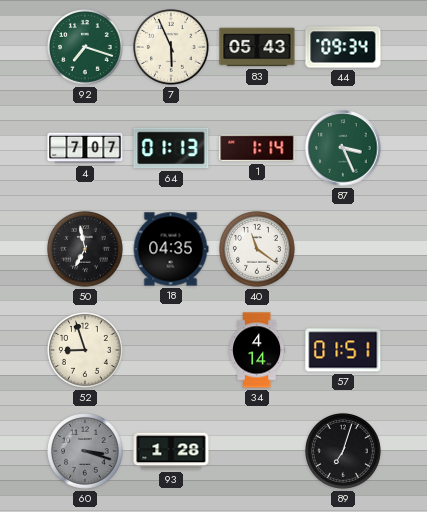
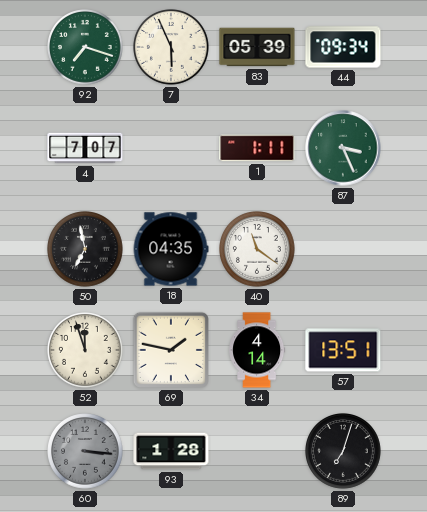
83: 05:43 -> 05:39
64: 01:13 -> none
1: 1:14 -> 1:11
52: 8:57 -> 11:57
69: none -> 1:47
57: 01:51 -> 13:51
60: 3:18 -> 3:16
